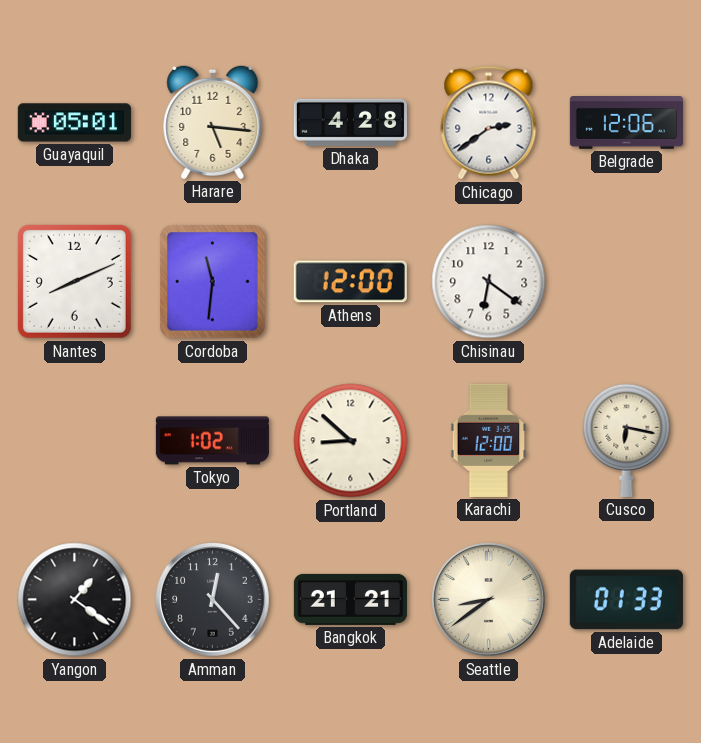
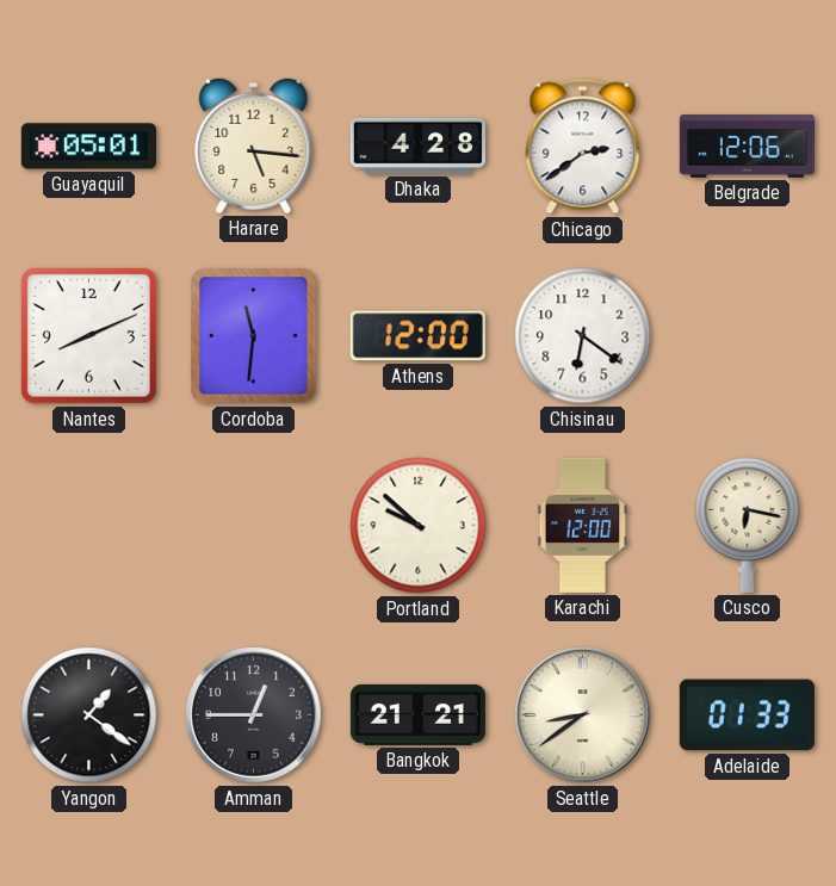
Tokyo: 1:02 -> none
Portland: 8:52 -> 9:52
Amman: 12:23 -> 12:45
